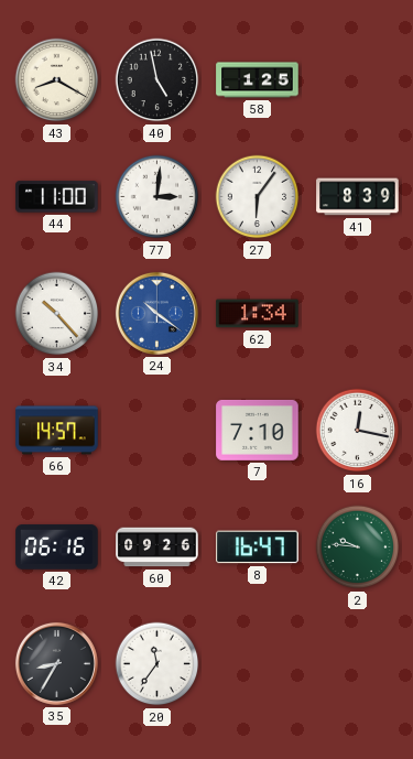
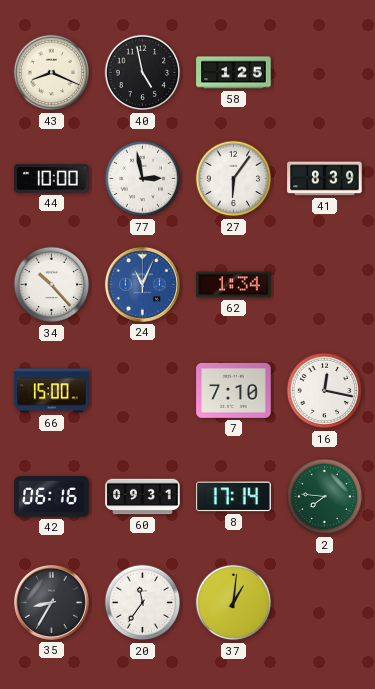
43: 8:20 -> 8:19
44: 11:00 -> 10:00
77: 3:01 -> 2:58
24: 10:21 -> 11:04
66: 14:57 -> 15:00
60: 09:26 -> 09:31
8: 16:47 -> 17:14
2: 9:46 -> 7:46
37: none -> 1:01
